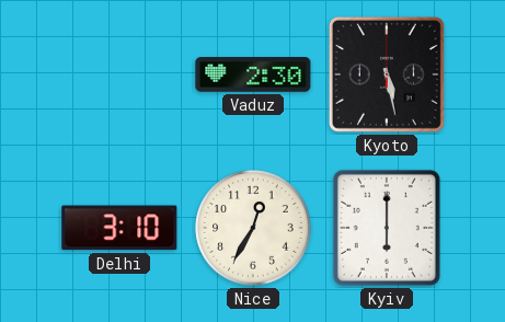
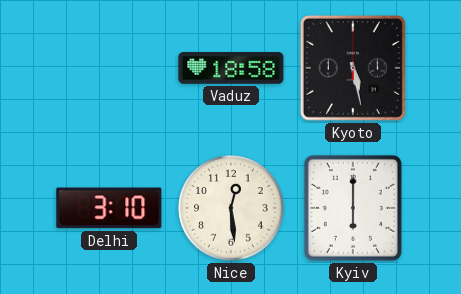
Vaduz: 2:30 -> 18:58
Nice: 12:35 -> 12:29
